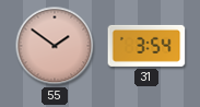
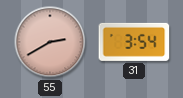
55: 1:51 -> 2:40
